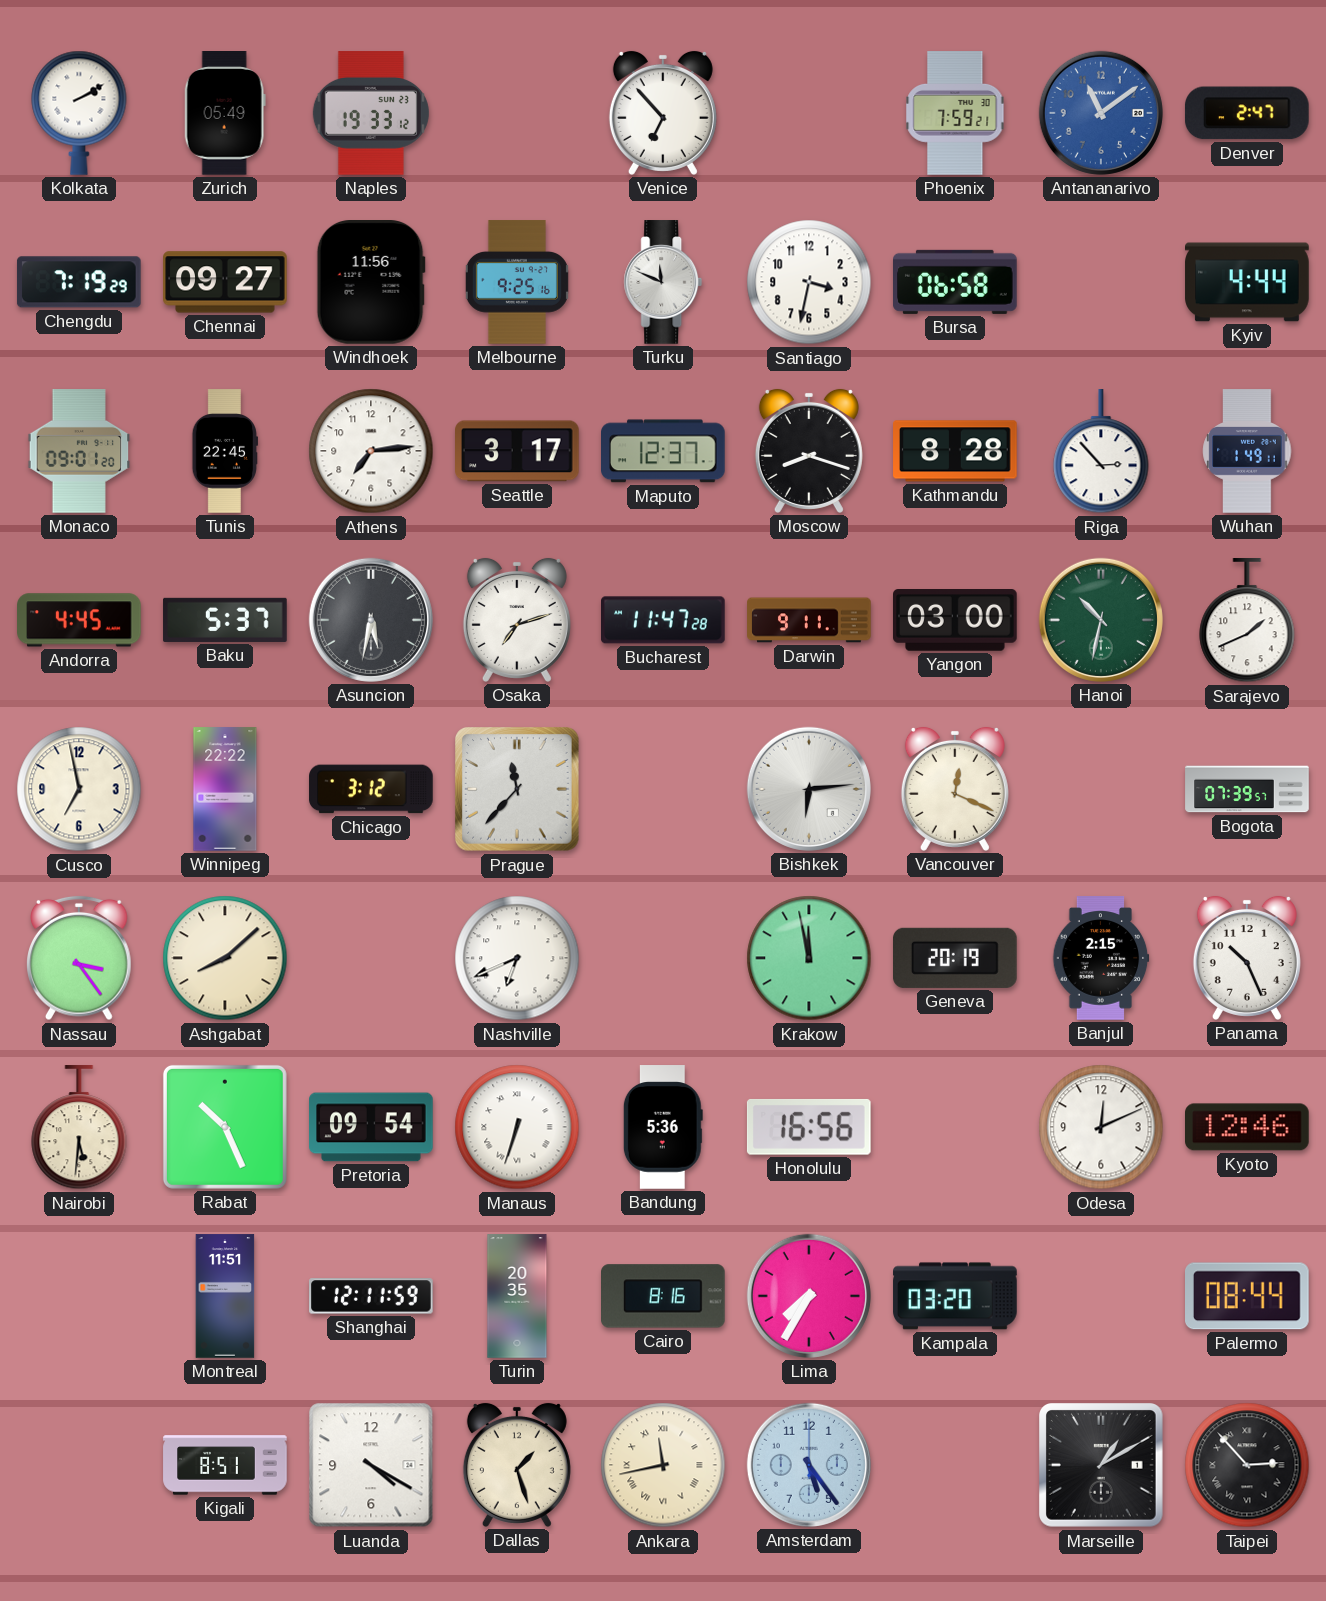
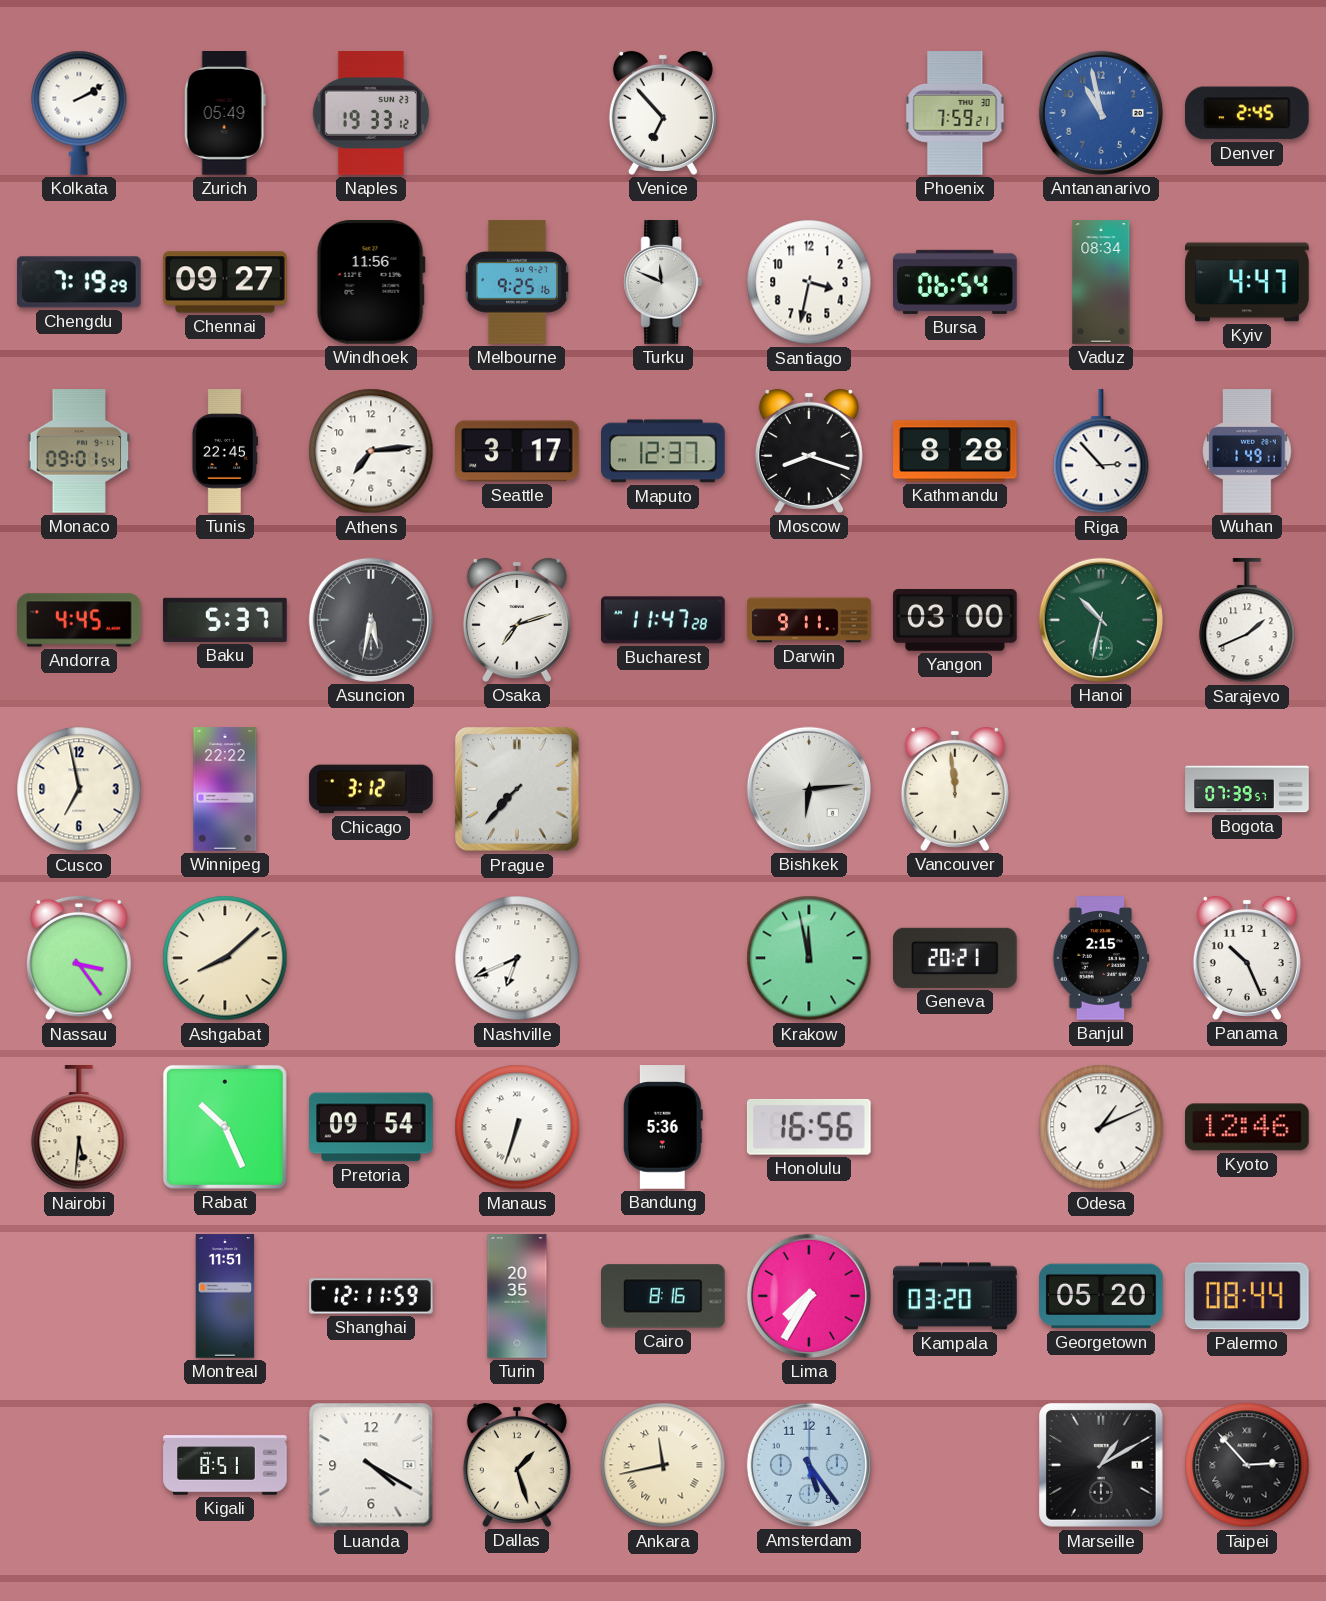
Antananarivo: 11:09 -> 10:58
Denver: 2:47 -> 2:45
Bursa: 06:58 -> 06:54
Vaduz: none -> 08:34
Kyiv: 4:44 -> 4:47
Monaco: 09:01:20 -> 09:01:54
Prague: 11:37 -> 7:37
Vancouver: 12:19 -> 11:59
Geneva: 20:19 -> 20:21
Odesa: 12:11 -> 1:11
Georgetown: none -> 05:20
